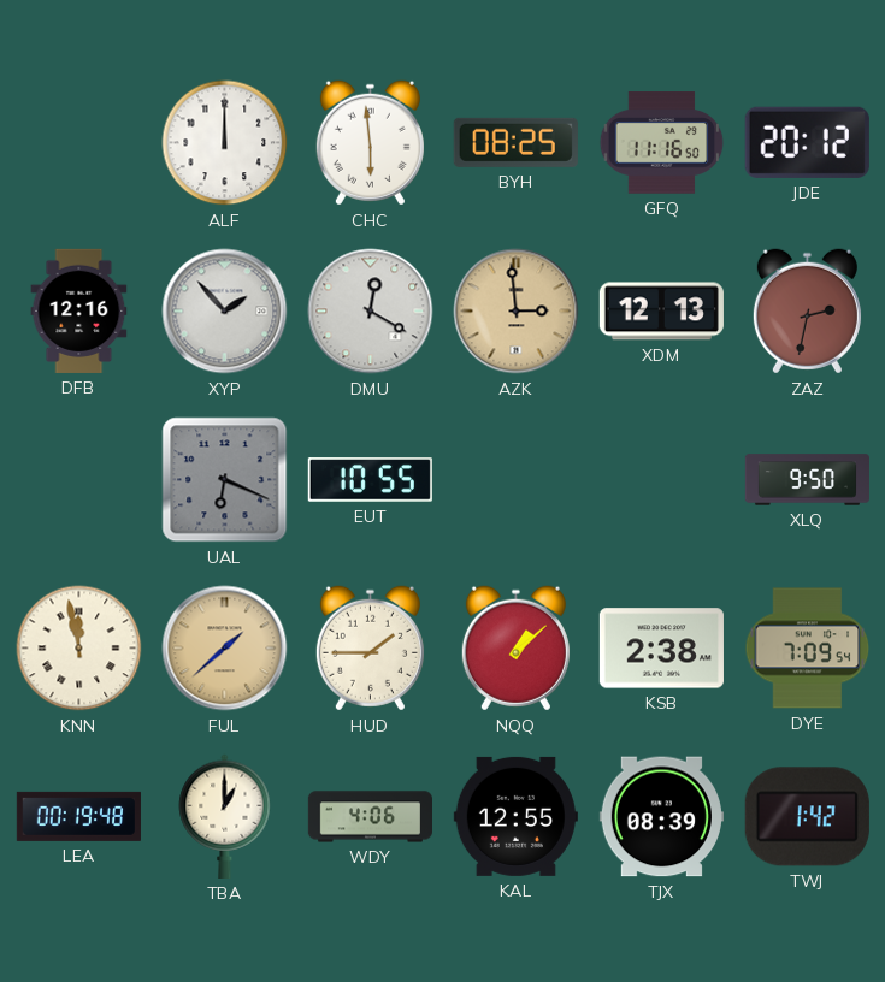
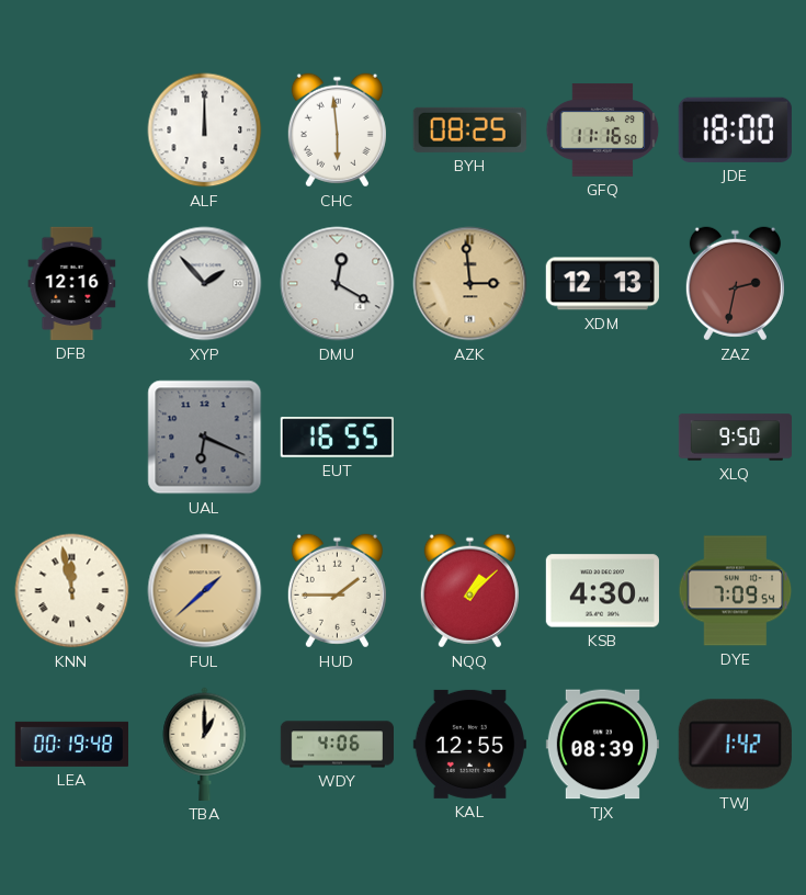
JDE: 20:12 -> 18:00
EUT: 10:55 -> 16:55
KSB: 2:38 -> 4:30
